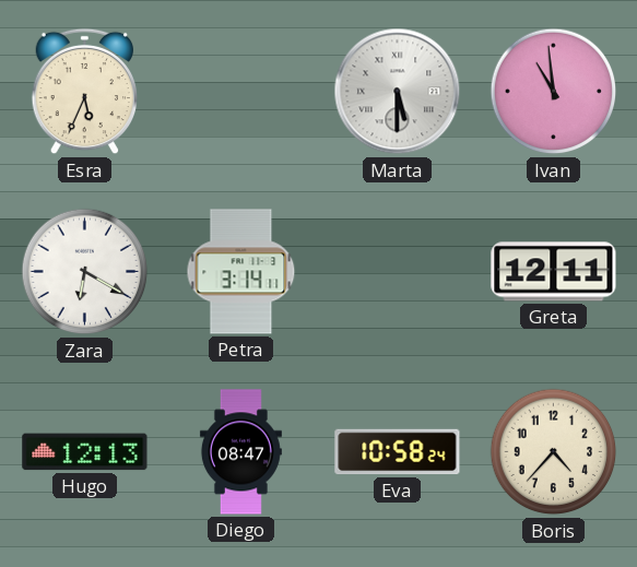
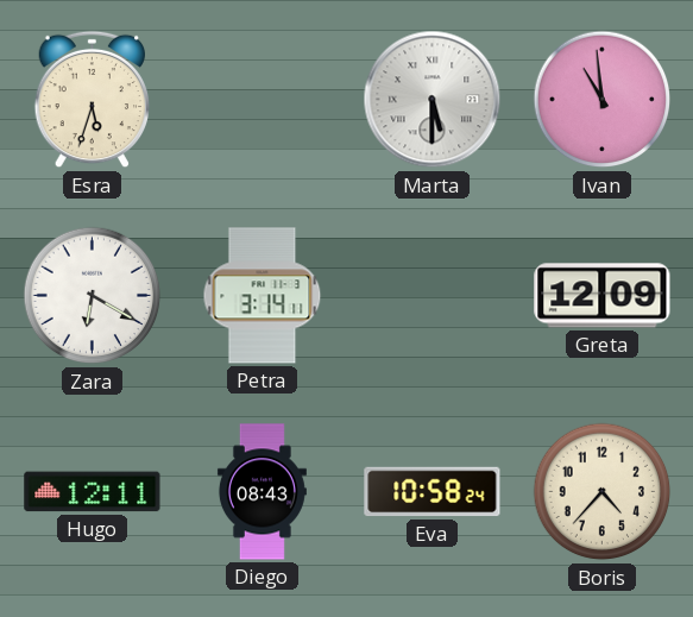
Esra: 5:34 -> 5:33
Greta: 12:11 -> 12:09
Hugo: 12:13 -> 12:11
Diego: 08:47 -> 08:43
